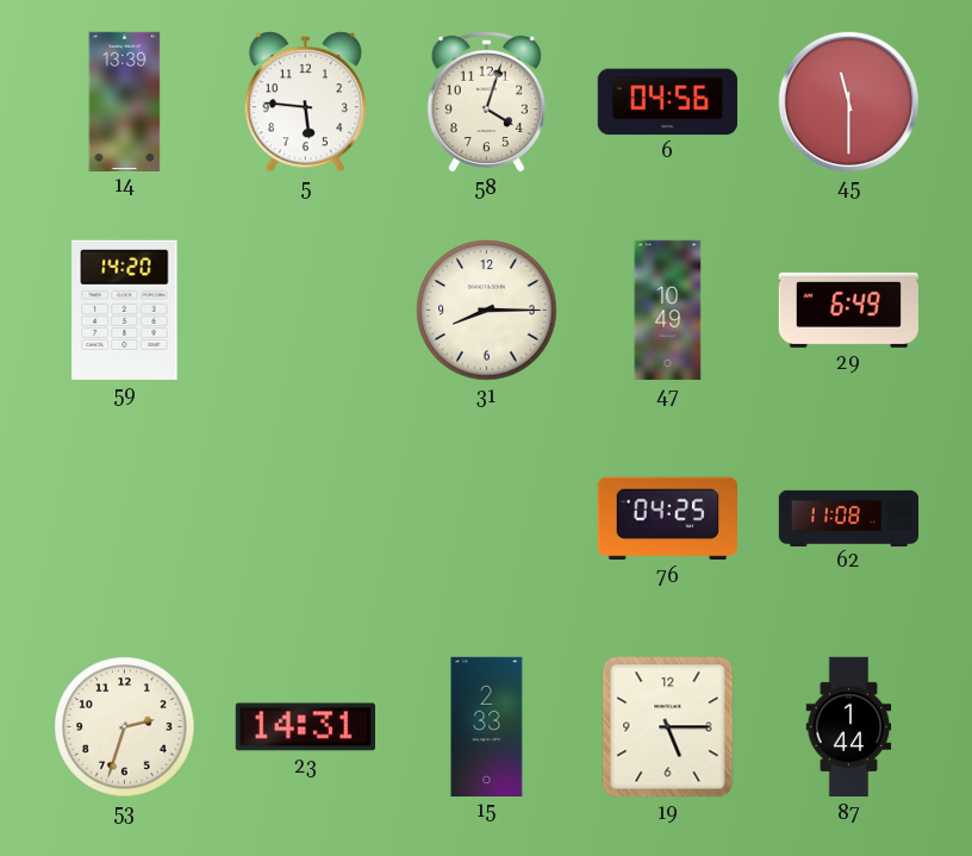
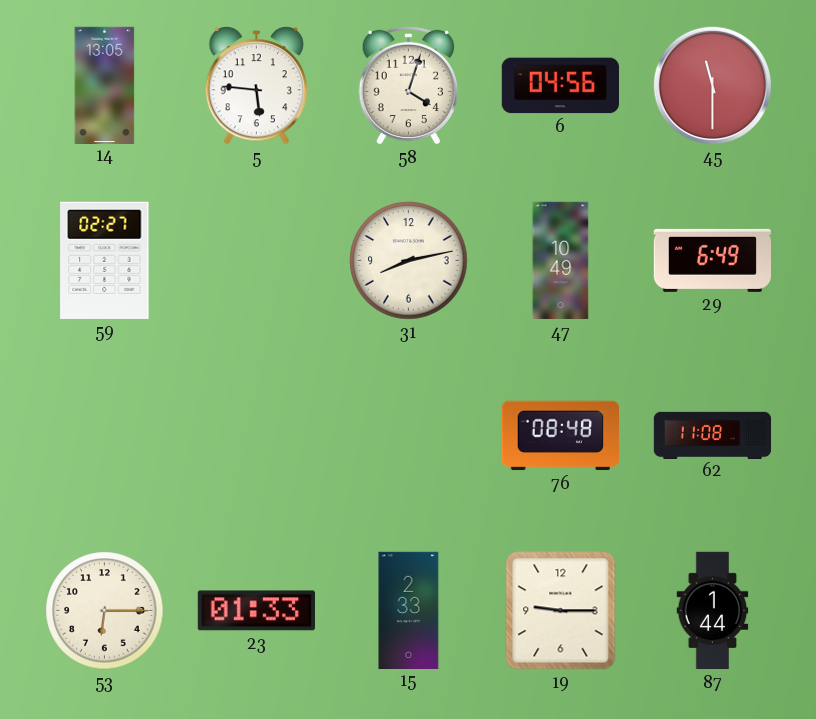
14: 13:39 -> 13:05
59: 14:20 -> 02:27
31: 8:15 -> 8:13
76: 04:25 -> 08:48
53: 2:33 -> 6:15
23: 14:31 -> 01:33
19: 5:15 -> 9:15
